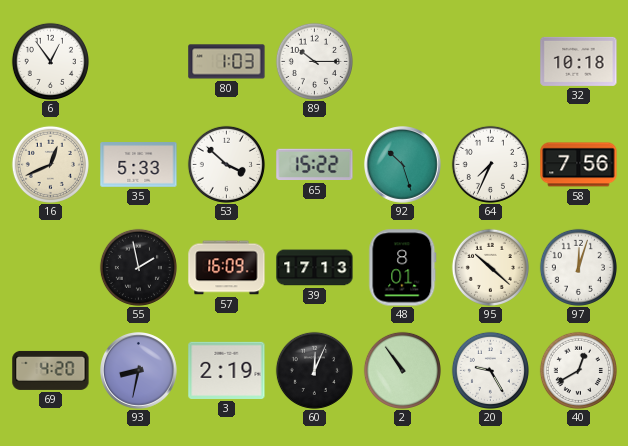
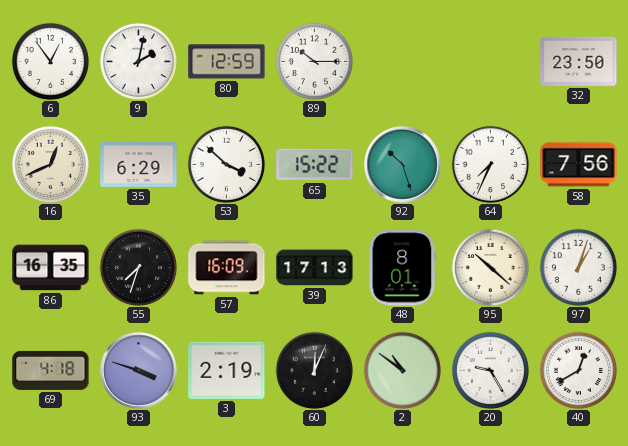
9: none -> 2:02
80: 1:03 -> 12:59
32: 10:18 -> 23:50
35: 5:33 -> 6:29
86: none -> 16:35
55: 1:58 -> 7:33
97: 12:03 -> 1:03
69: 4:20 -> 4:18
93: 8:32 -> 3:48
2: 10:54 -> 10:51
